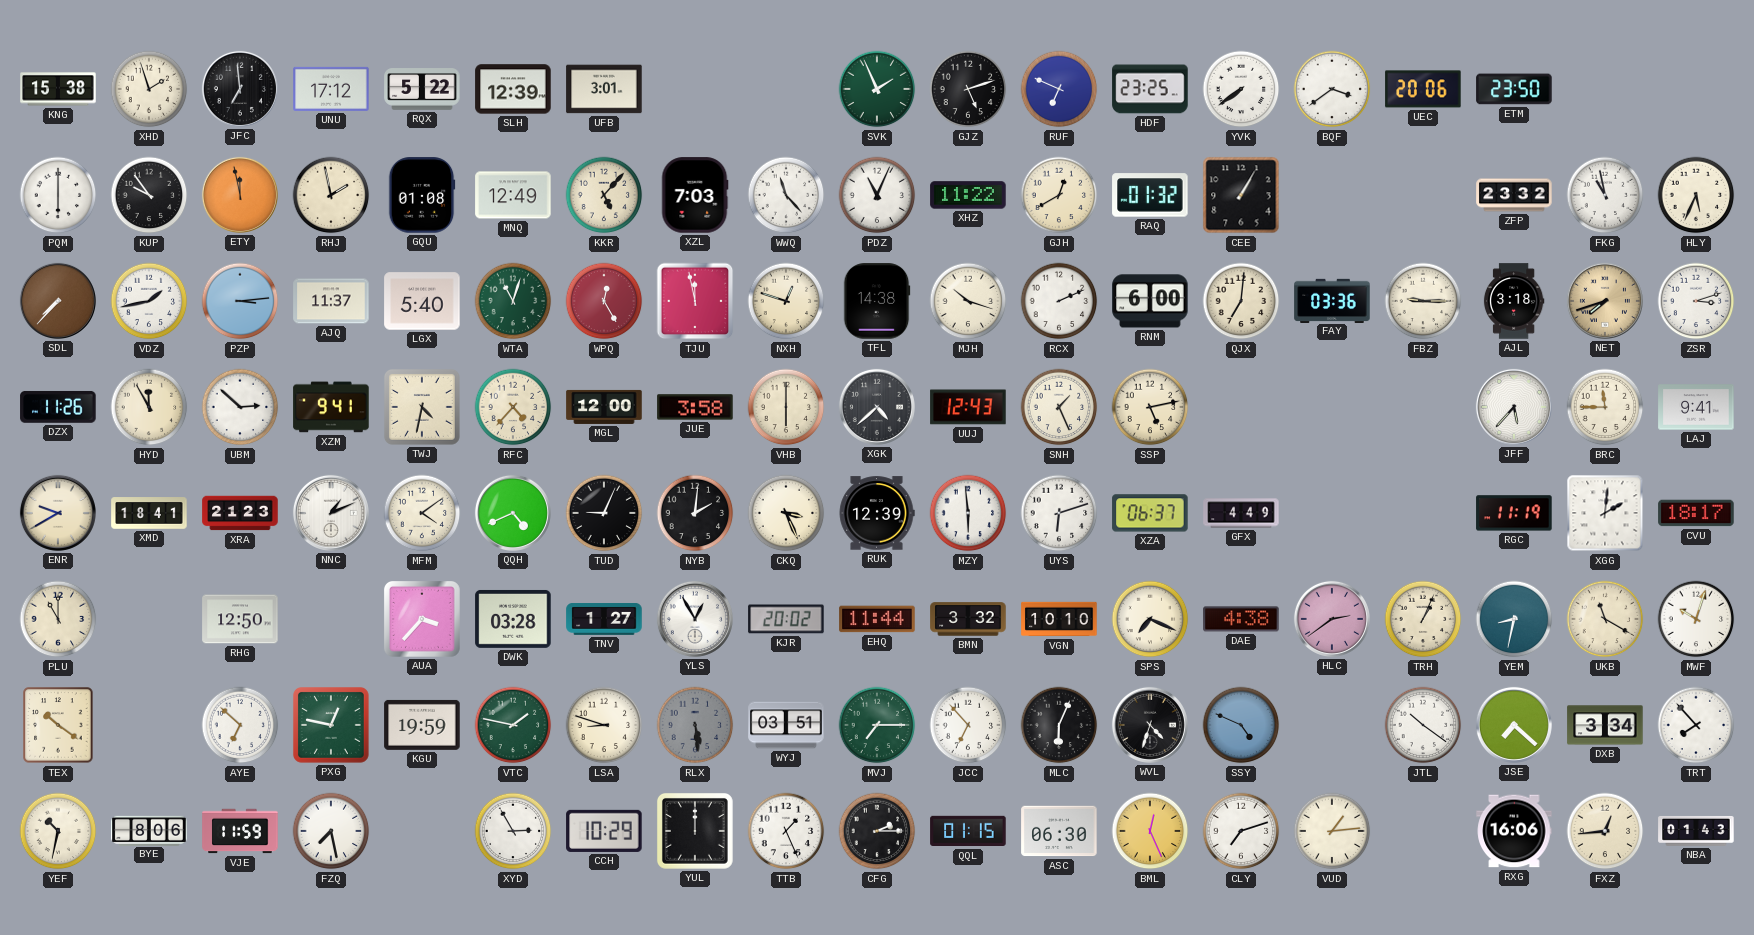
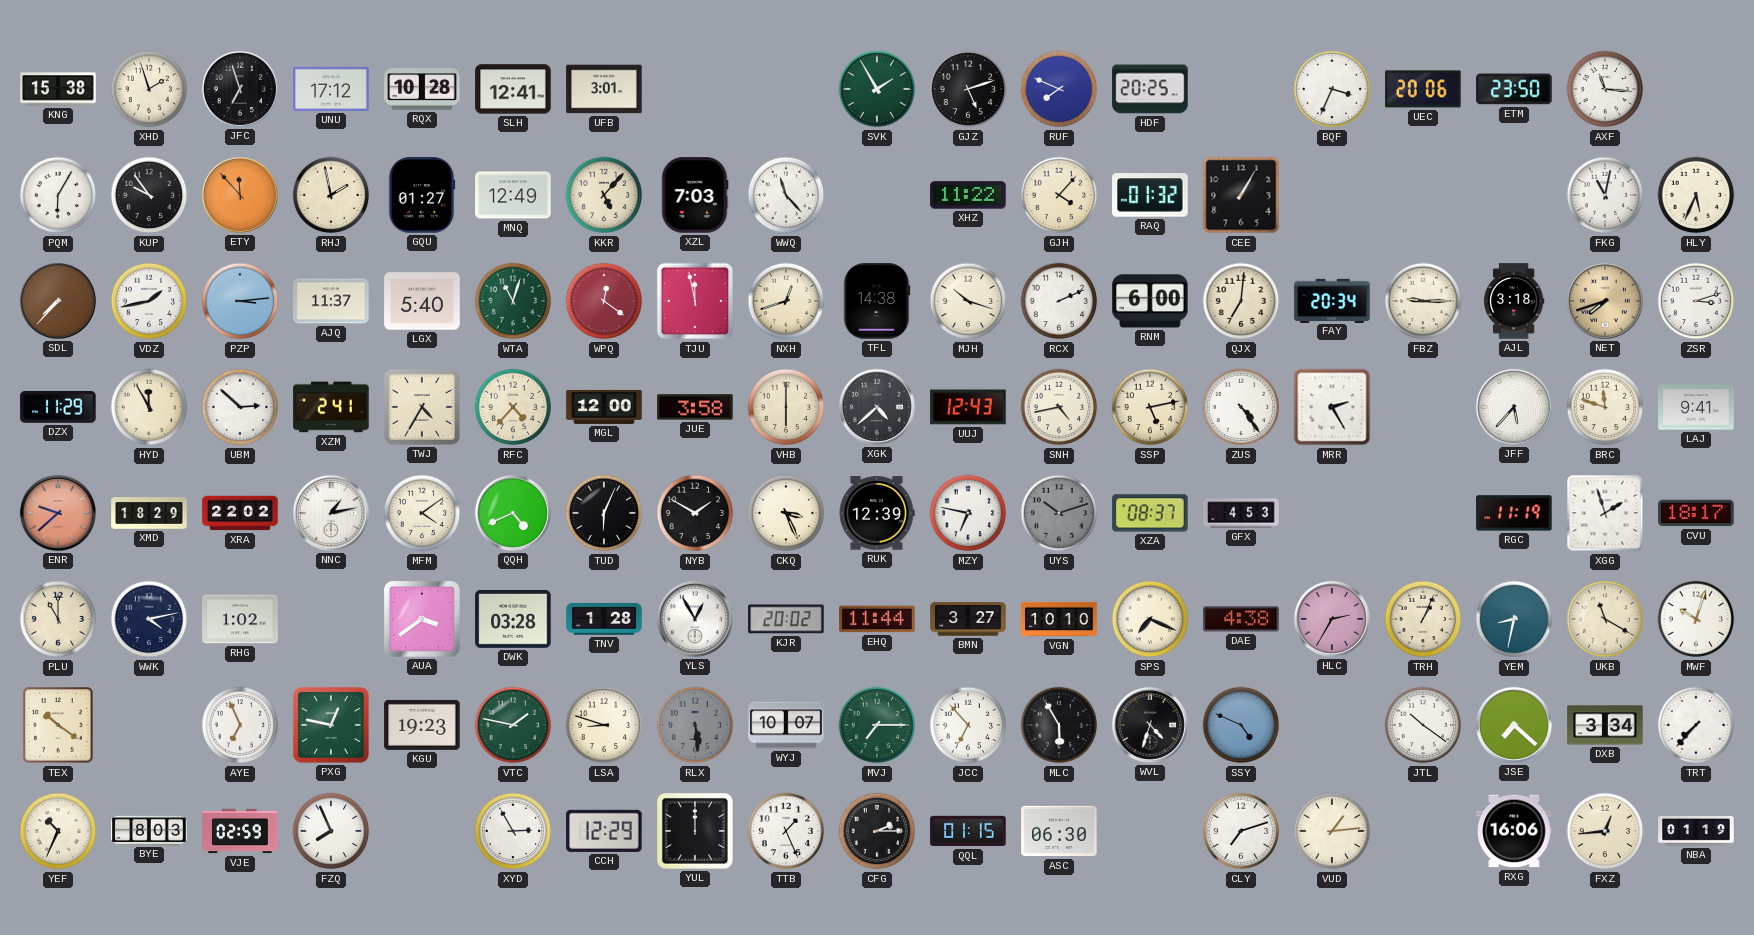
JFC: 6:59 -> 6:57
RQX: 5:22 -> 10:28
SLH: 12:39 -> 12:41
SVK: 1:56 -> 1:55
RUF: 6:49 -> 7:49
HDF: 23:25 -> 20:25
YVK: 7:39 -> none
BQF: 3:39 -> 3:34
AXF: none -> 11:16
PQM: 6:00 -> 6:05
ETY: 11:58 -> 11:53
GQU: 01:08 -> 01:27
PDZ: 11:04 -> none
GJH: 12:40 -> 4:07
ZFP: 23:32 -> none
FKG: 10:58 -> 11:02
WPQ: 12:25 -> 12:21
NXH: 12:48 -> 12:42
FAY: 03:36 -> 20:34
DZX: 11:26 -> 11:29
XZM: 9:41 -> 2:41
TWJ: 4:32 -> 4:35
SNH: 1:26 -> 4:43
ZUS: none -> 4:24
MRR: none -> 2:25
BRC: 11:45 -> 11:48
ENR: 9:40 -> 9:38
ENR dial: cream -> salmon
XMD: 18:41 -> 18:29
XRA: 21:23 -> 22:02
NNC: 1:11 -> 1:13
TUD: 9:04 -> 6:04
NYB: 2:01 -> 1:50
MZY: 5:59 -> 6:47
UYS: 6:12 -> 10:12
UYS dial: white -> grey
XZA: 06:37 -> 08:37
GFX: 4:49 -> 4:53
XGG: 2:01 -> 1:57
WWK: none -> 4:13
RHG: 12:50 -> 1:02
AUA: 3:37 -> 3:39
TNV: 1:27 -> 1:28
BMN: 3:32 -> 3:27
HLC: 2:39 -> 2:35
AYE: 6:52 -> 6:56
KGU: 19:59 -> 19:23
WYJ: 03:51 -> 10:07
MLC: 6:04 -> 5:55
TRT: 7:53 -> 7:37
YEF: 10:32 -> 10:34
BYE: 8:06 -> 8:03
VJE: 11:59 -> 02:59
FZQ: 7:28 -> 7:56
CCH: 10:29 -> 12:29
BML: 12:26 -> none
NBA: 01:43 -> 01:19
